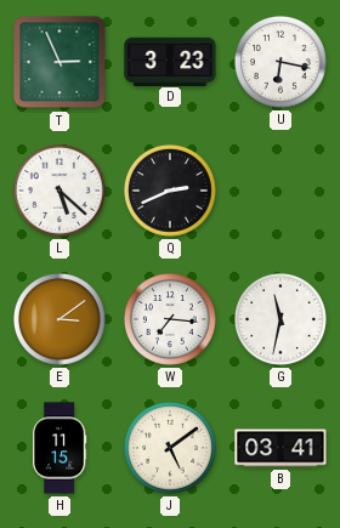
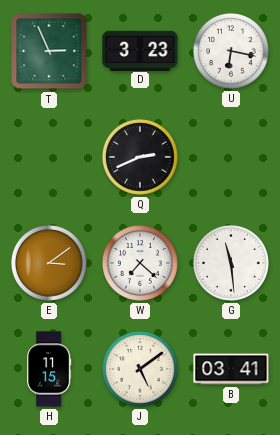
L: 5:22 -> none
W: 7:16 -> 7:22
G: 11:32 -> 11:29
